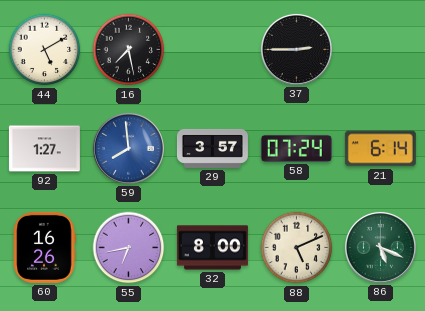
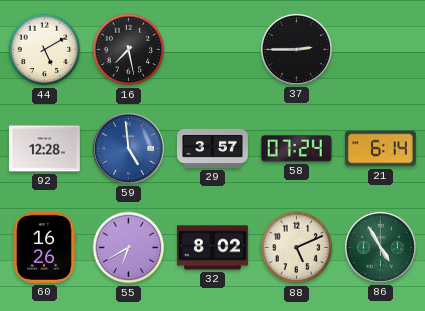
92: 1:27 -> 12:28
59: 7:59 -> 4:59
55: 6:43 -> 6:40
32: 8:00 -> 8:02
86: 5:19 -> 4:55
